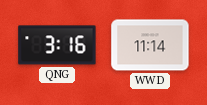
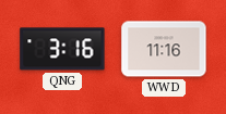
WWD: 11:14 -> 11:16
